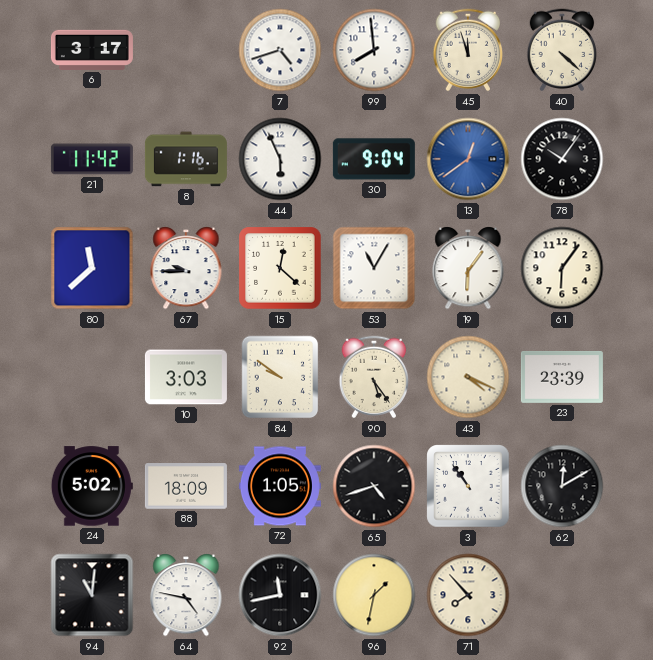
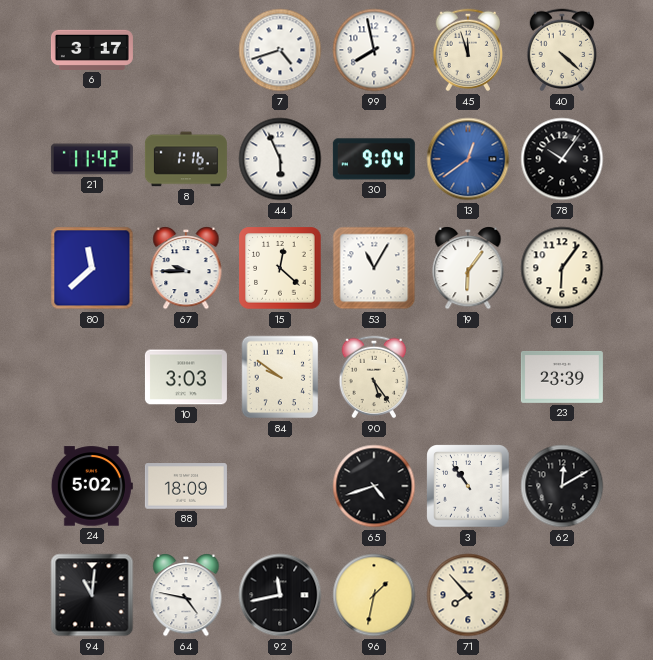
99: 7:59 -> 7:58
43: 4:19 -> none
72: 1:05 -> none
